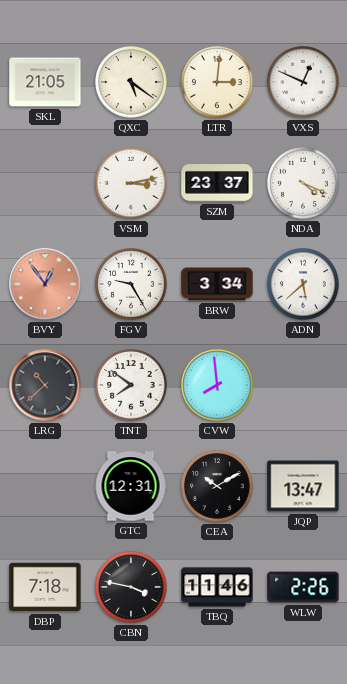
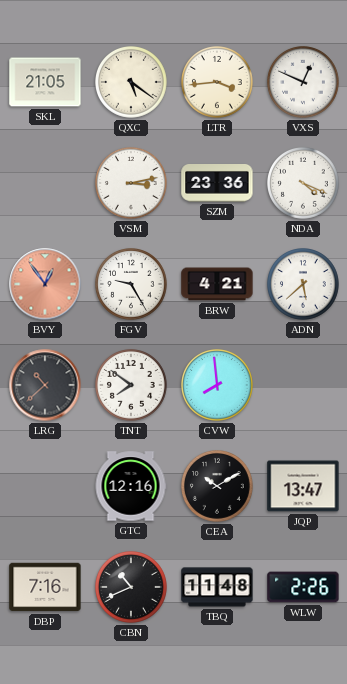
LTR: 3:01 -> 3:44
SZM: 23:37 -> 23:36
BRW: 3:34 -> 4:21
GTC: 12:31 -> 12:16
DBP: 7:18 -> 7:16
CBN: 3:47 -> 10:41
TBQ: 11:46 -> 11:48
